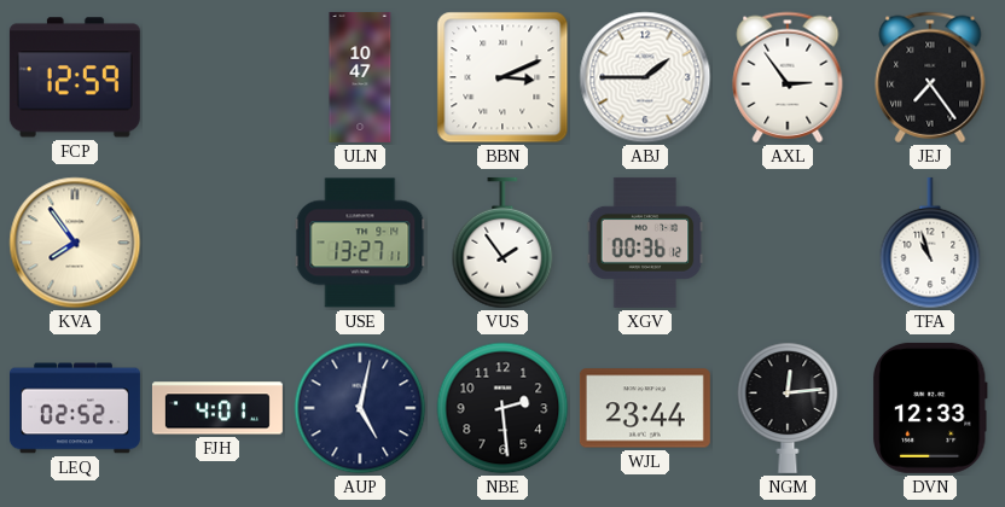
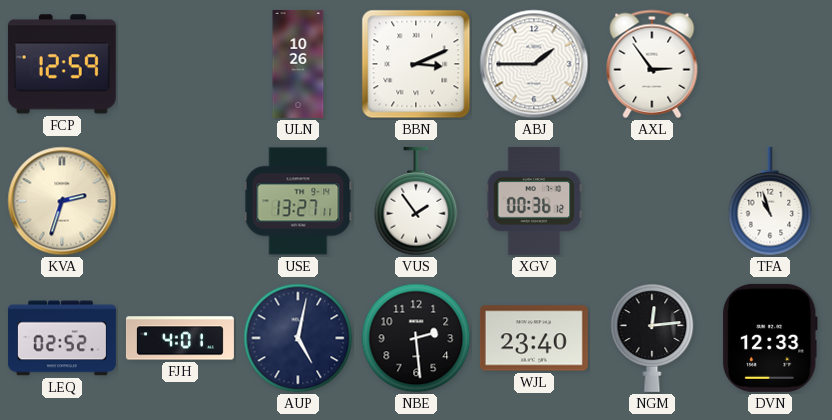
ULN: 10:47 -> 10:26
JEJ: 7:24 -> none
KVA: 7:54 -> 2:33
WJL: 23:44 -> 23:40
